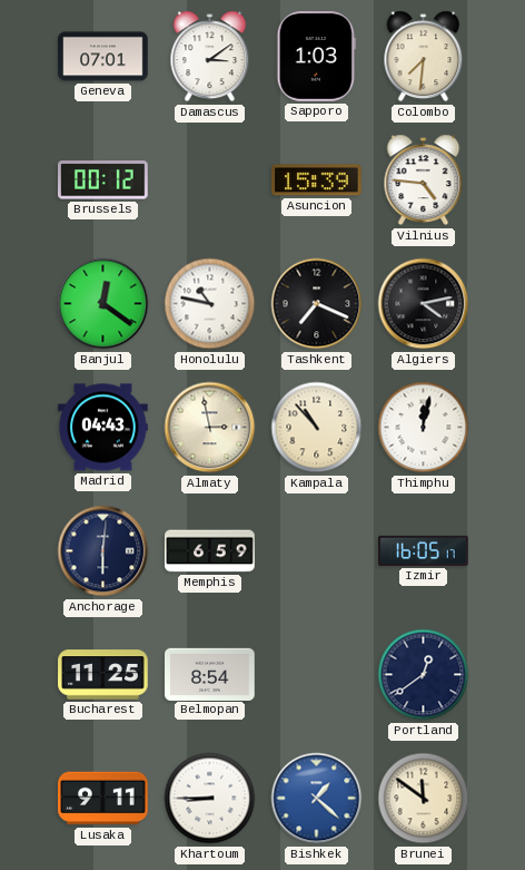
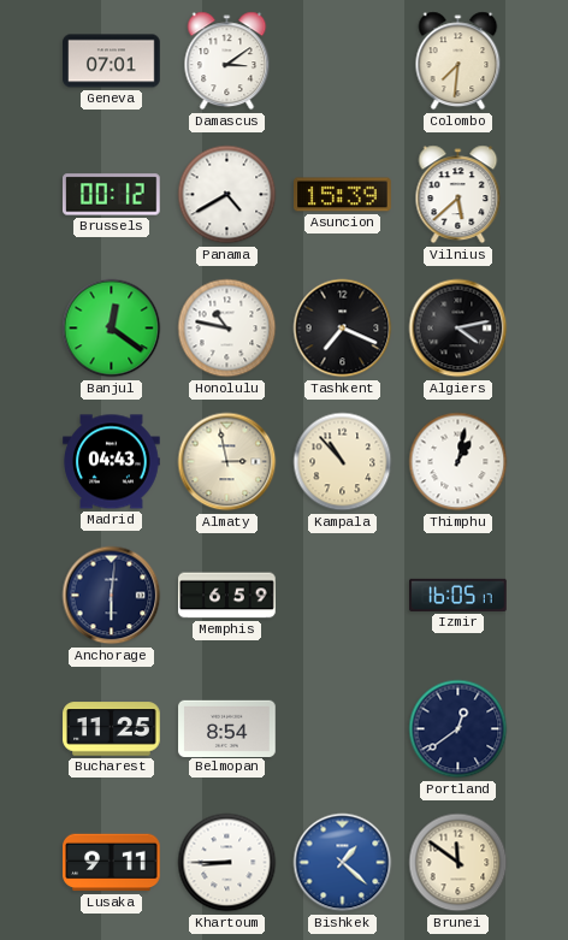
Sapporo: 1:03 -> none
Panama: none -> 4:40
Vilnius: 4:46 -> 5:38
Thimphu: 12:02 -> 1:02
